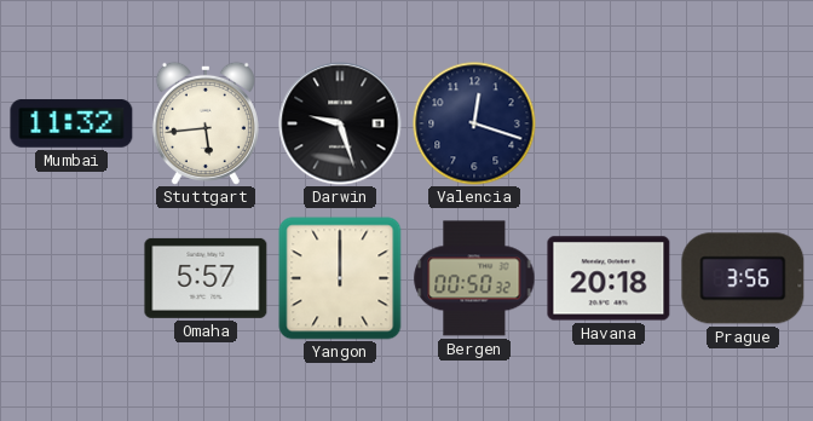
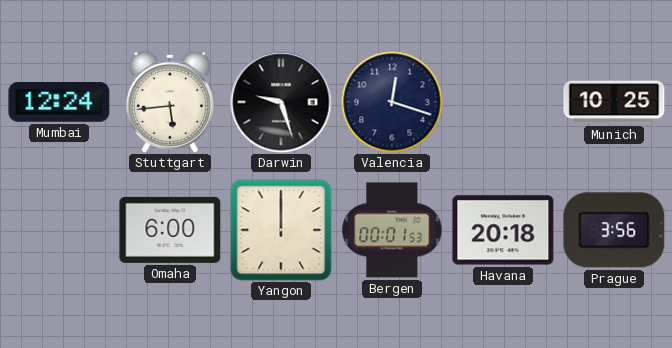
Mumbai: 11:32 -> 12:24
Munich: none -> 10:25
Omaha: 5:57 -> 6:00
Bergen: 00:50 -> 00:01
